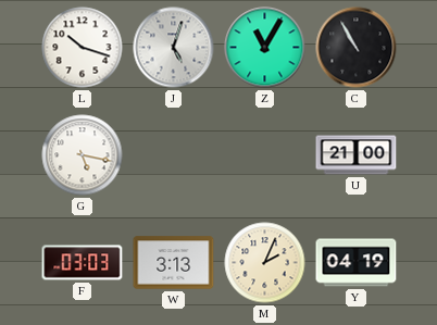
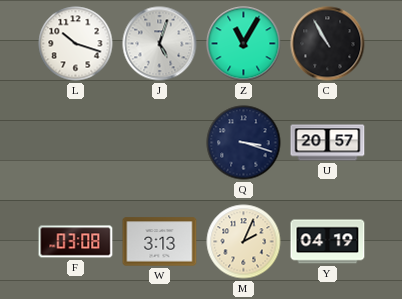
G: 5:17 -> none
Q: none -> 3:18
U: 21:00 -> 20:57
F: 03:03 -> 03:08
